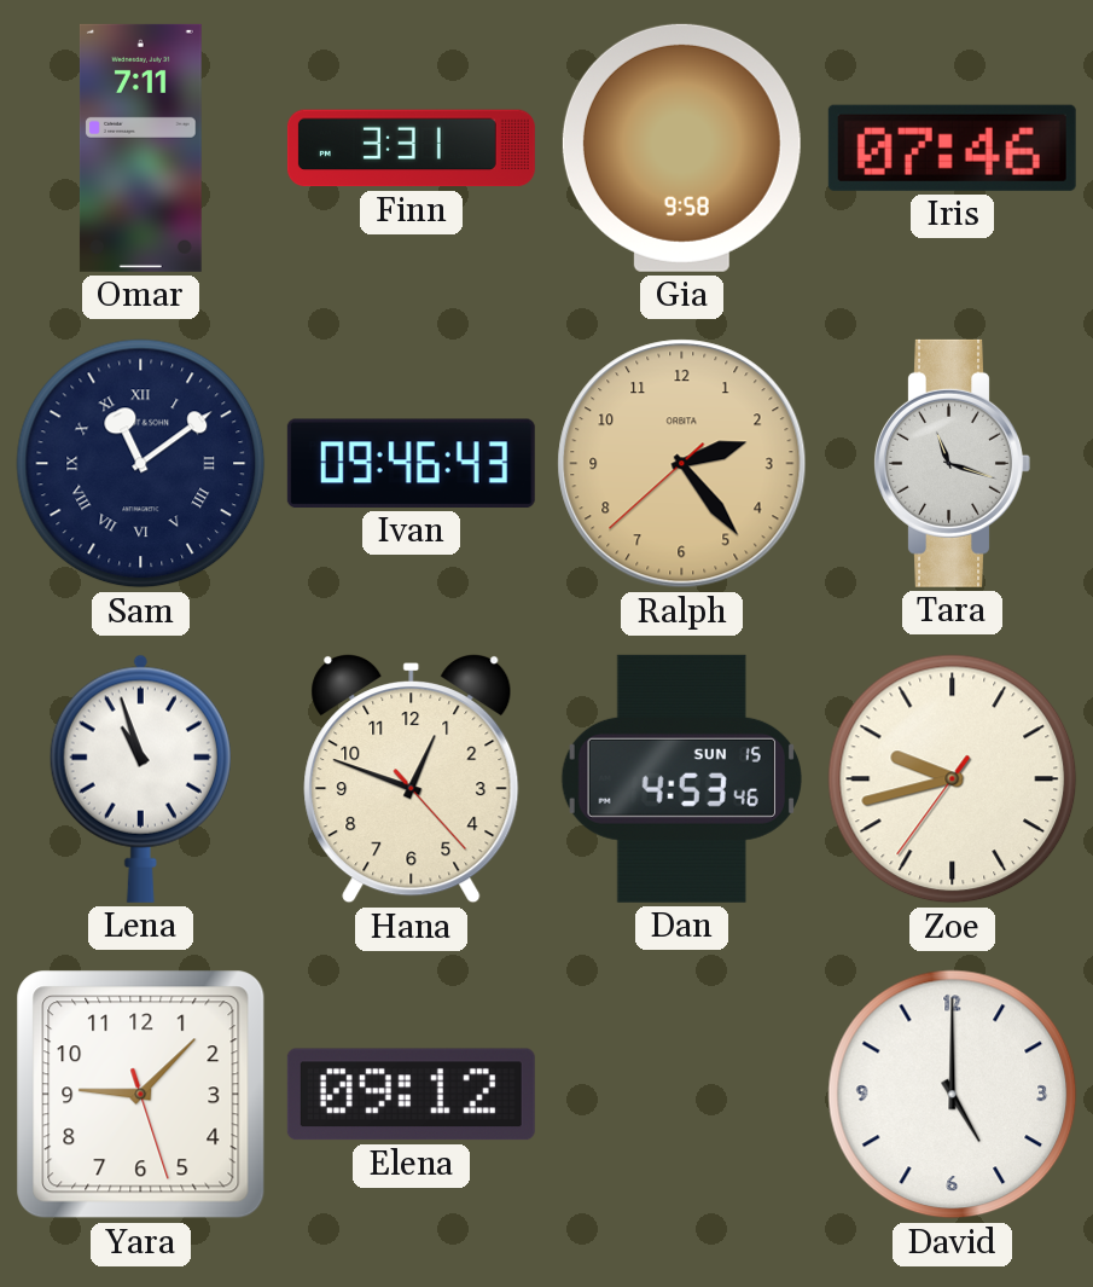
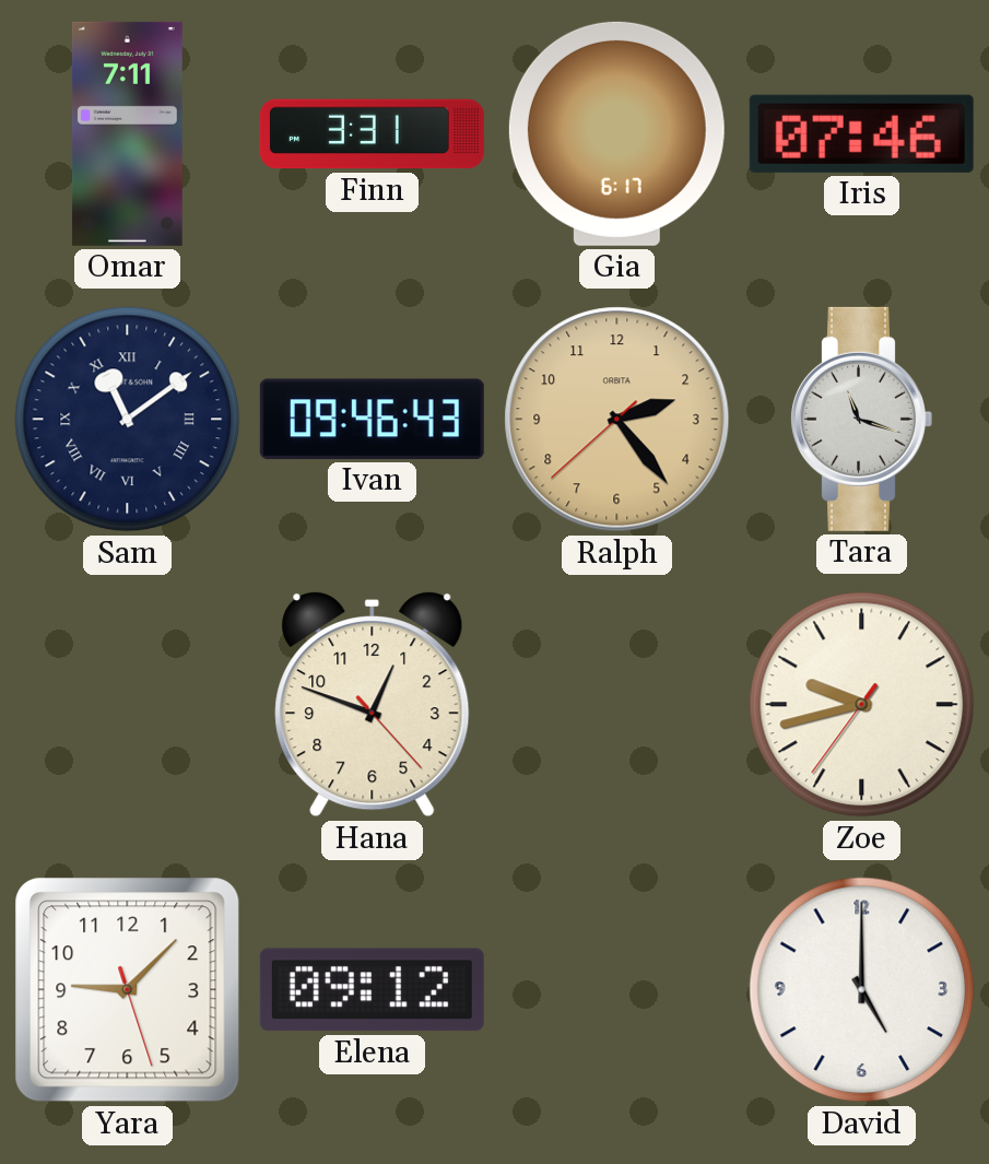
Gia: 9:58 -> 6:17
Lena: 10:57 -> none
Dan: 4:53 -> none
